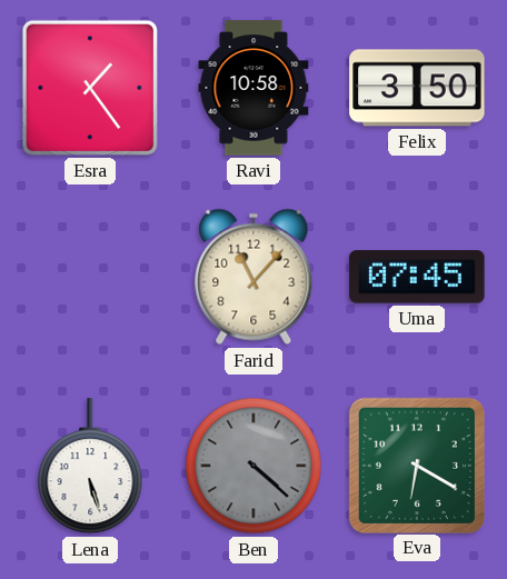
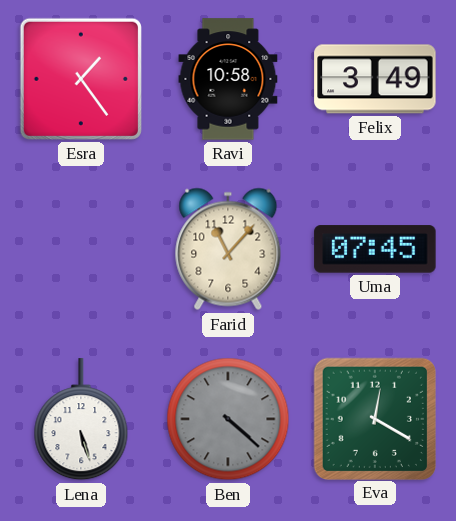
Felix: 3:50 -> 3:49
Eva: 6:20 -> 12:20
